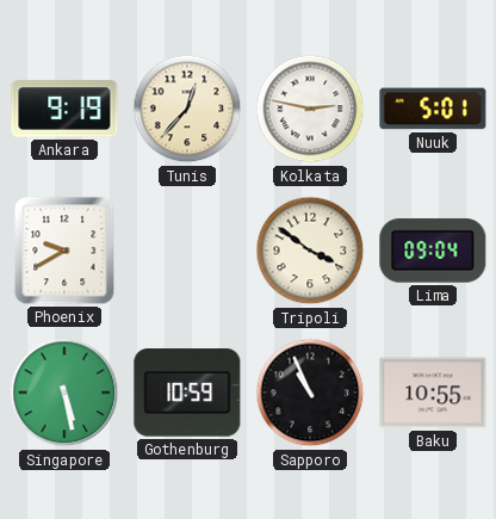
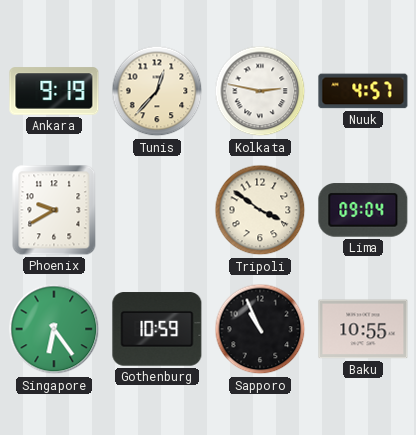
Nuuk: 5:01 -> 4:57
Singapore: 5:28 -> 6:24
